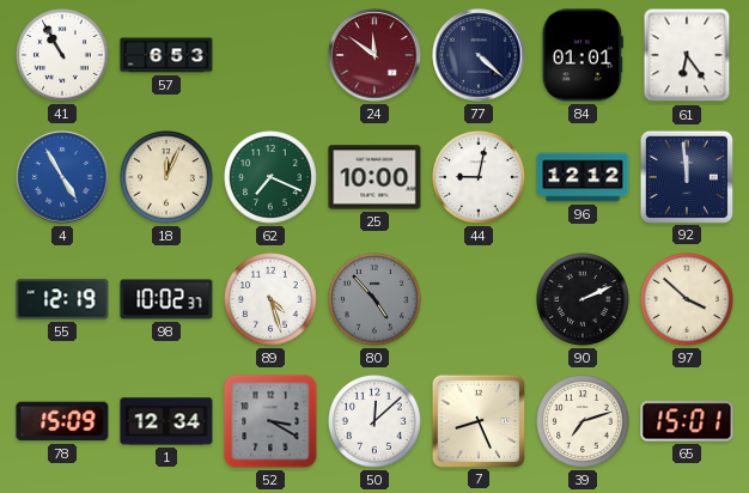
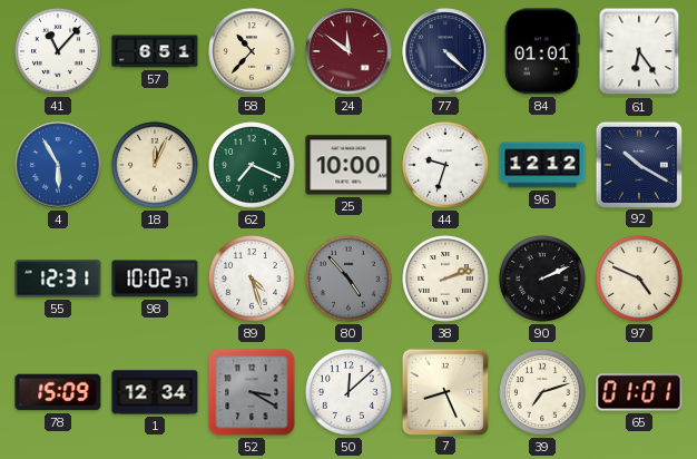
41: 10:55 -> 11:07
57: 6:53 -> 6:51
58: none -> 10:37
4: 4:55 -> 5:55
44: 9:02 -> 9:33
92: 11:59 -> 10:20
55: 12:19 -> 12:31
38: none -> 2:12
97: 3:52 -> 4:49
65: 15:01 -> 01:01
